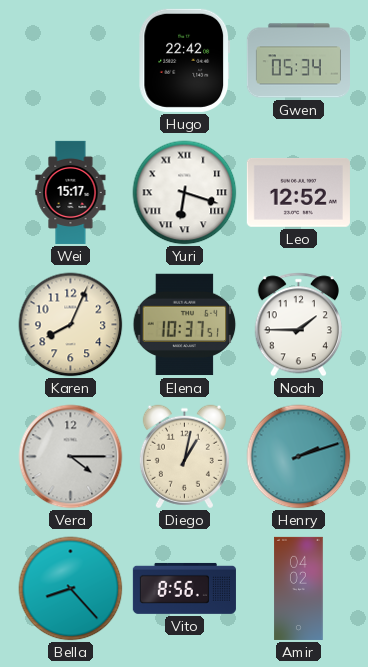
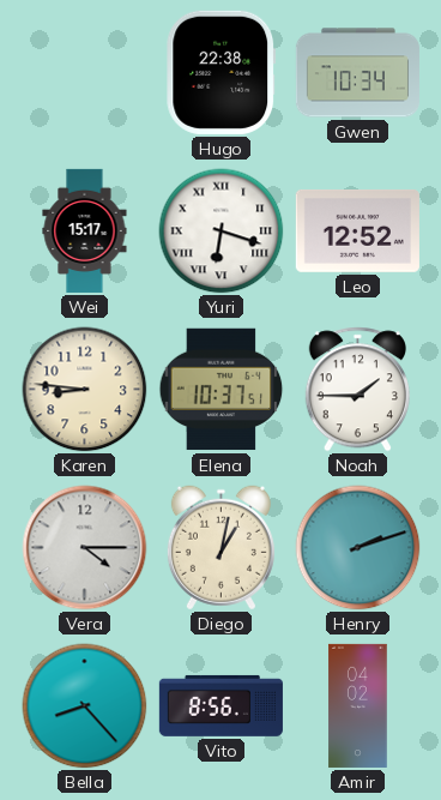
Hugo: 22:42 -> 22:38
Gwen: 05:34 -> 10:34
Karen: 8:04 -> 8:46
